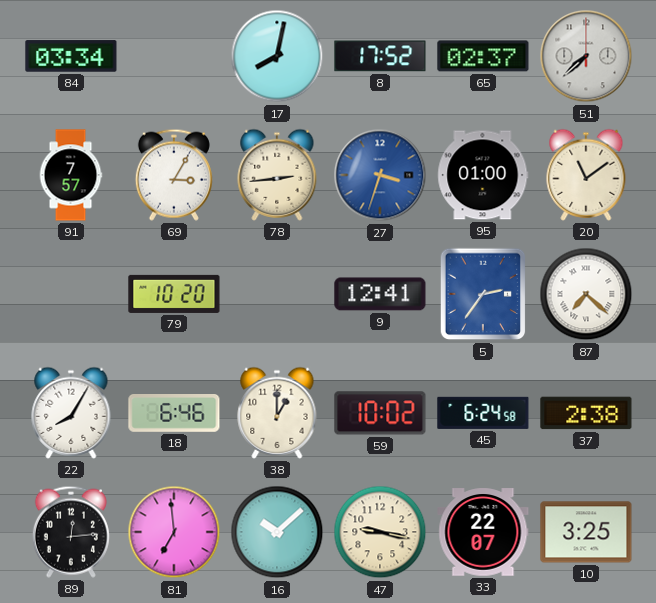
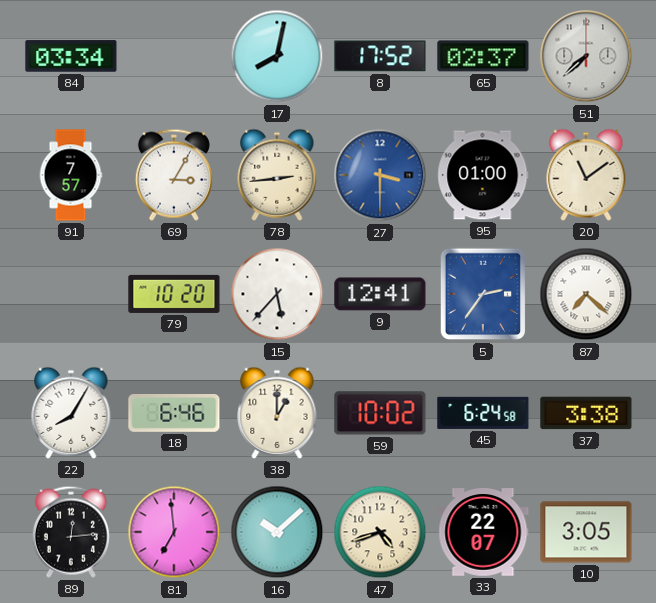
27: 3:33 -> 3:30
15: none -> 5:37
37: 2:38 -> 3:38
47: 9:17 -> 4:42
10: 3:25 -> 3:05
